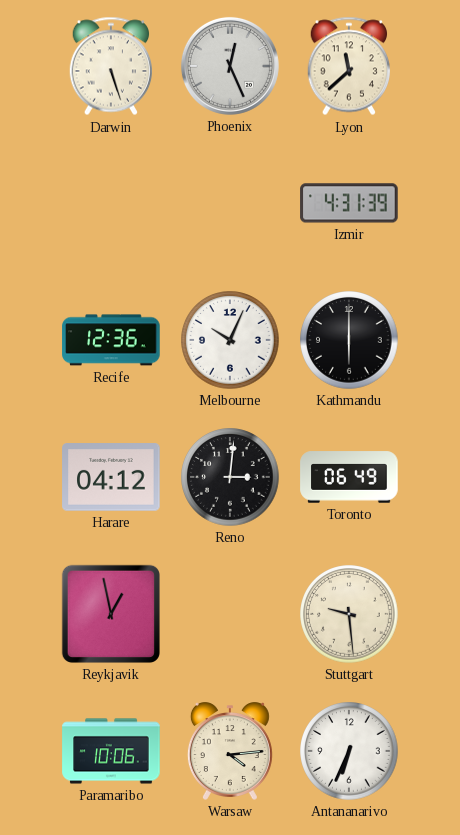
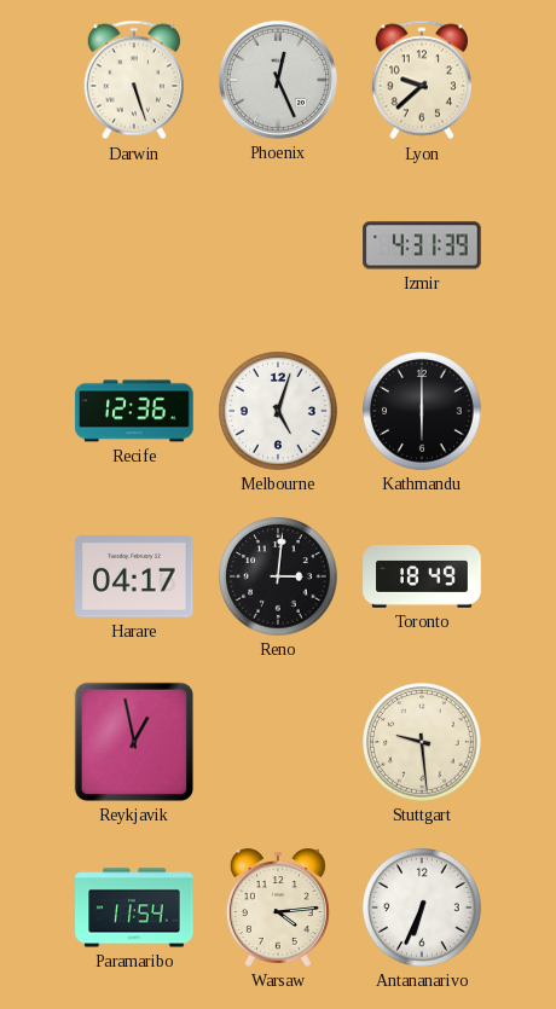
Lyon: 11:38 -> 9:38
Melbourne: 10:04 -> 5:03
Harare: 04:12 -> 04:17
Toronto: 06:49 -> 18:49
Paramaribo: 10:06 -> 11:54
